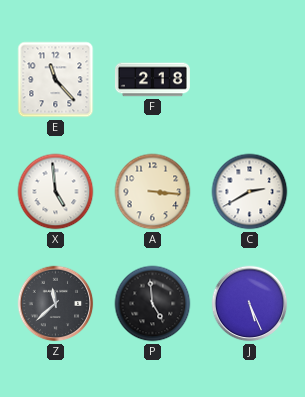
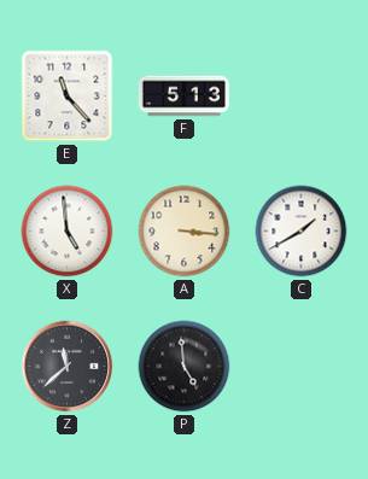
F: 2:18 -> 5:13
C: 2:40 -> 1:40
J: 5:26 -> none
